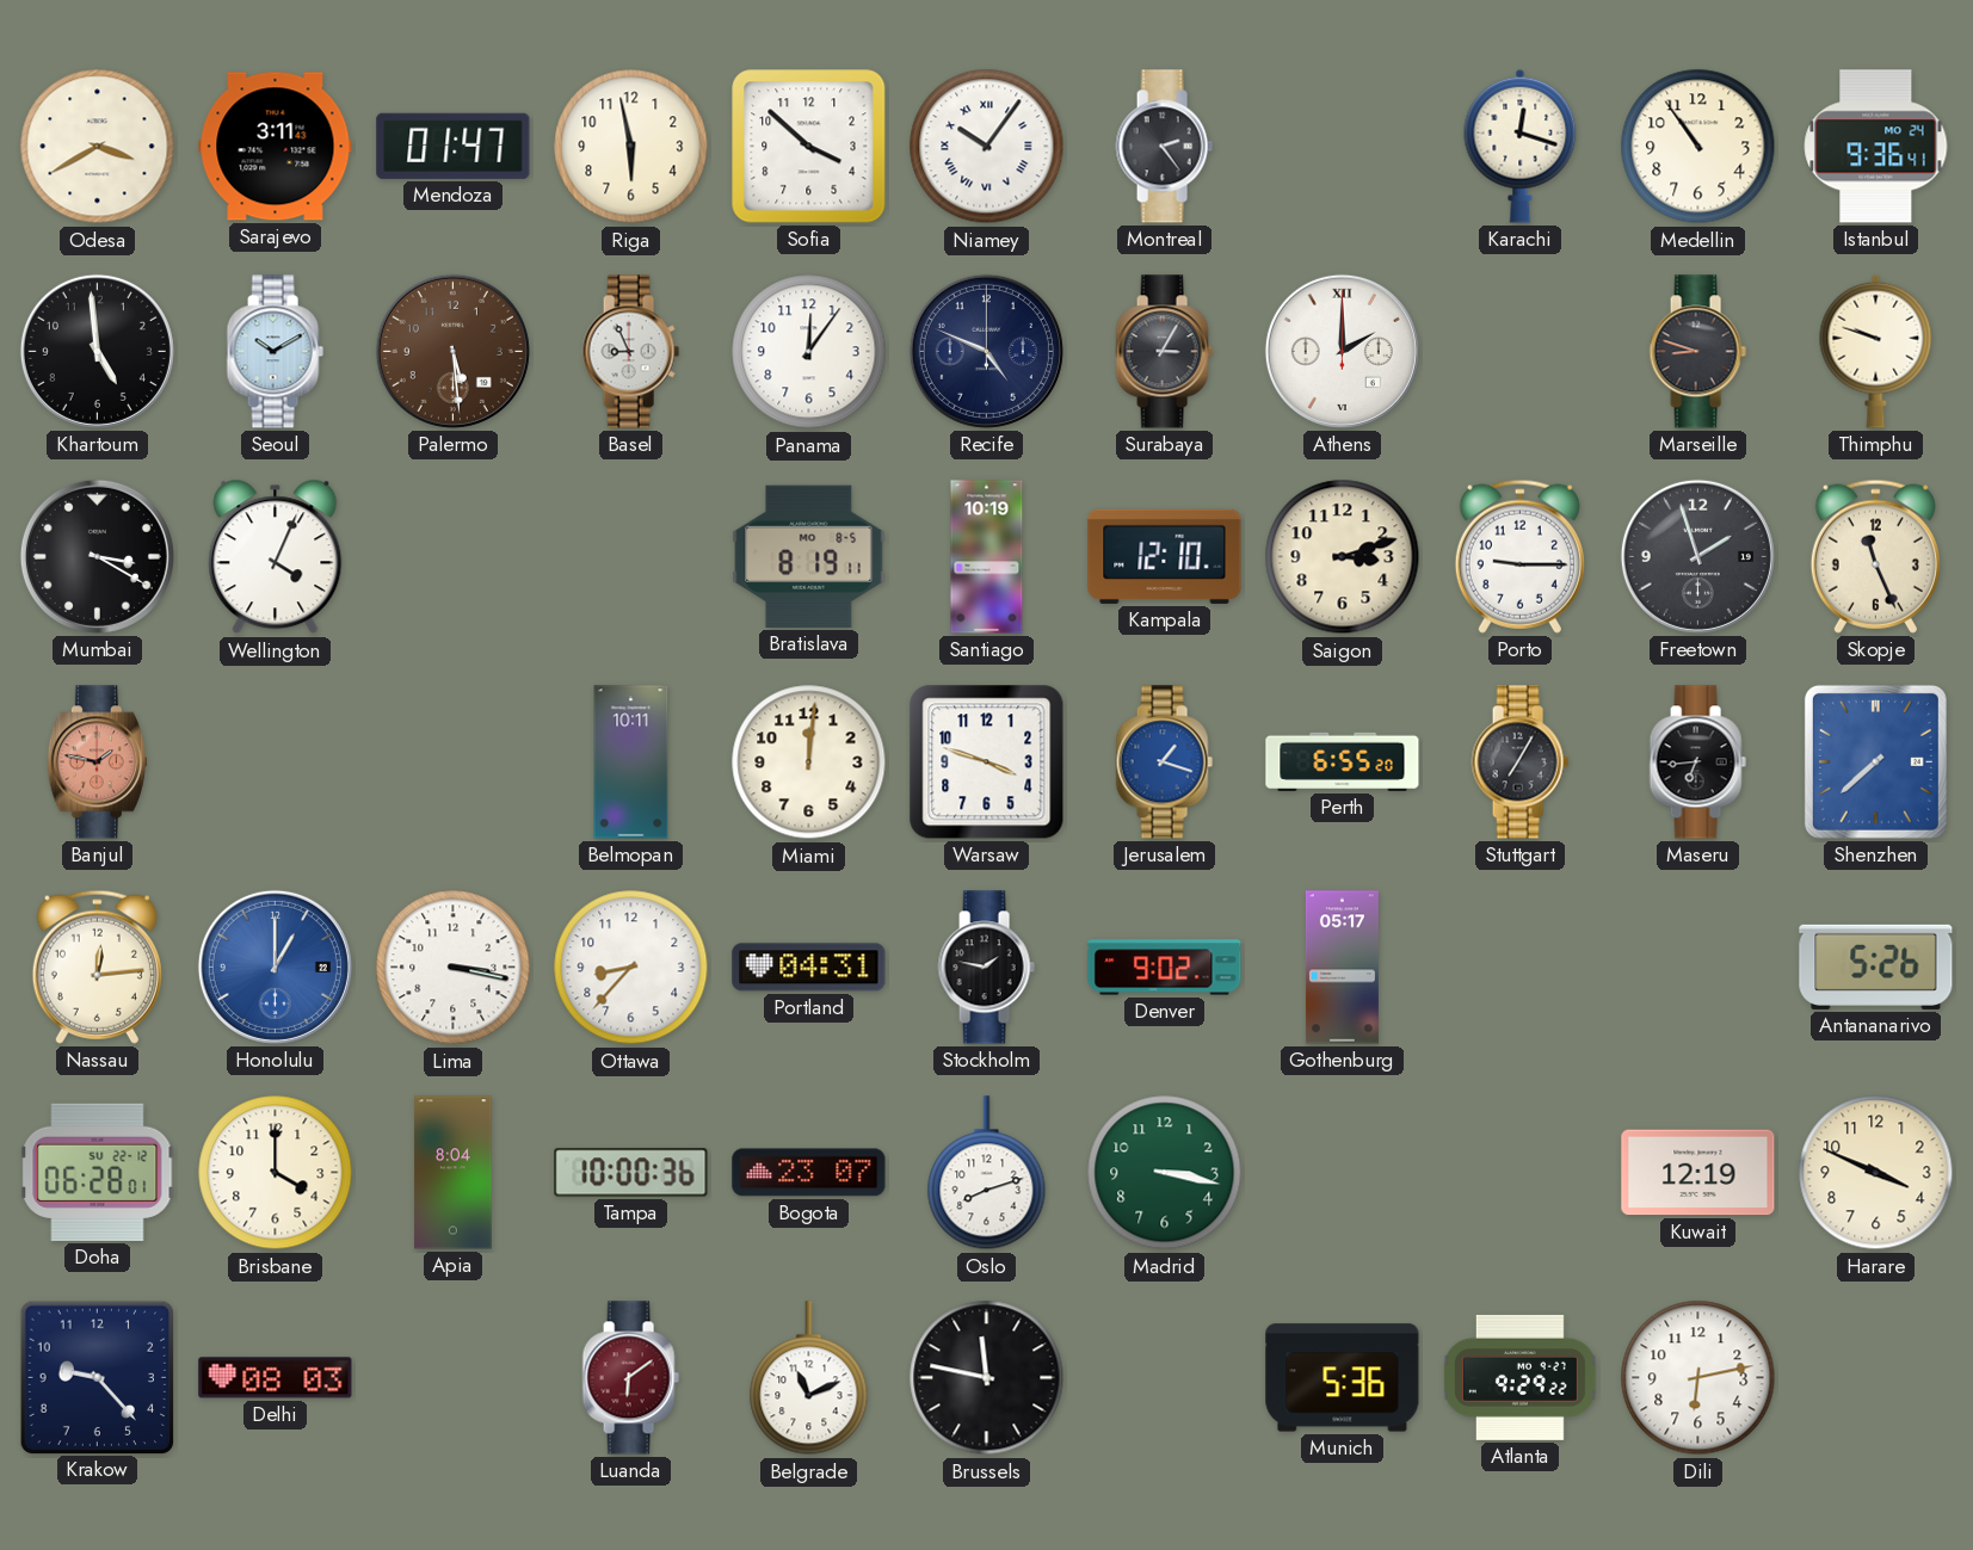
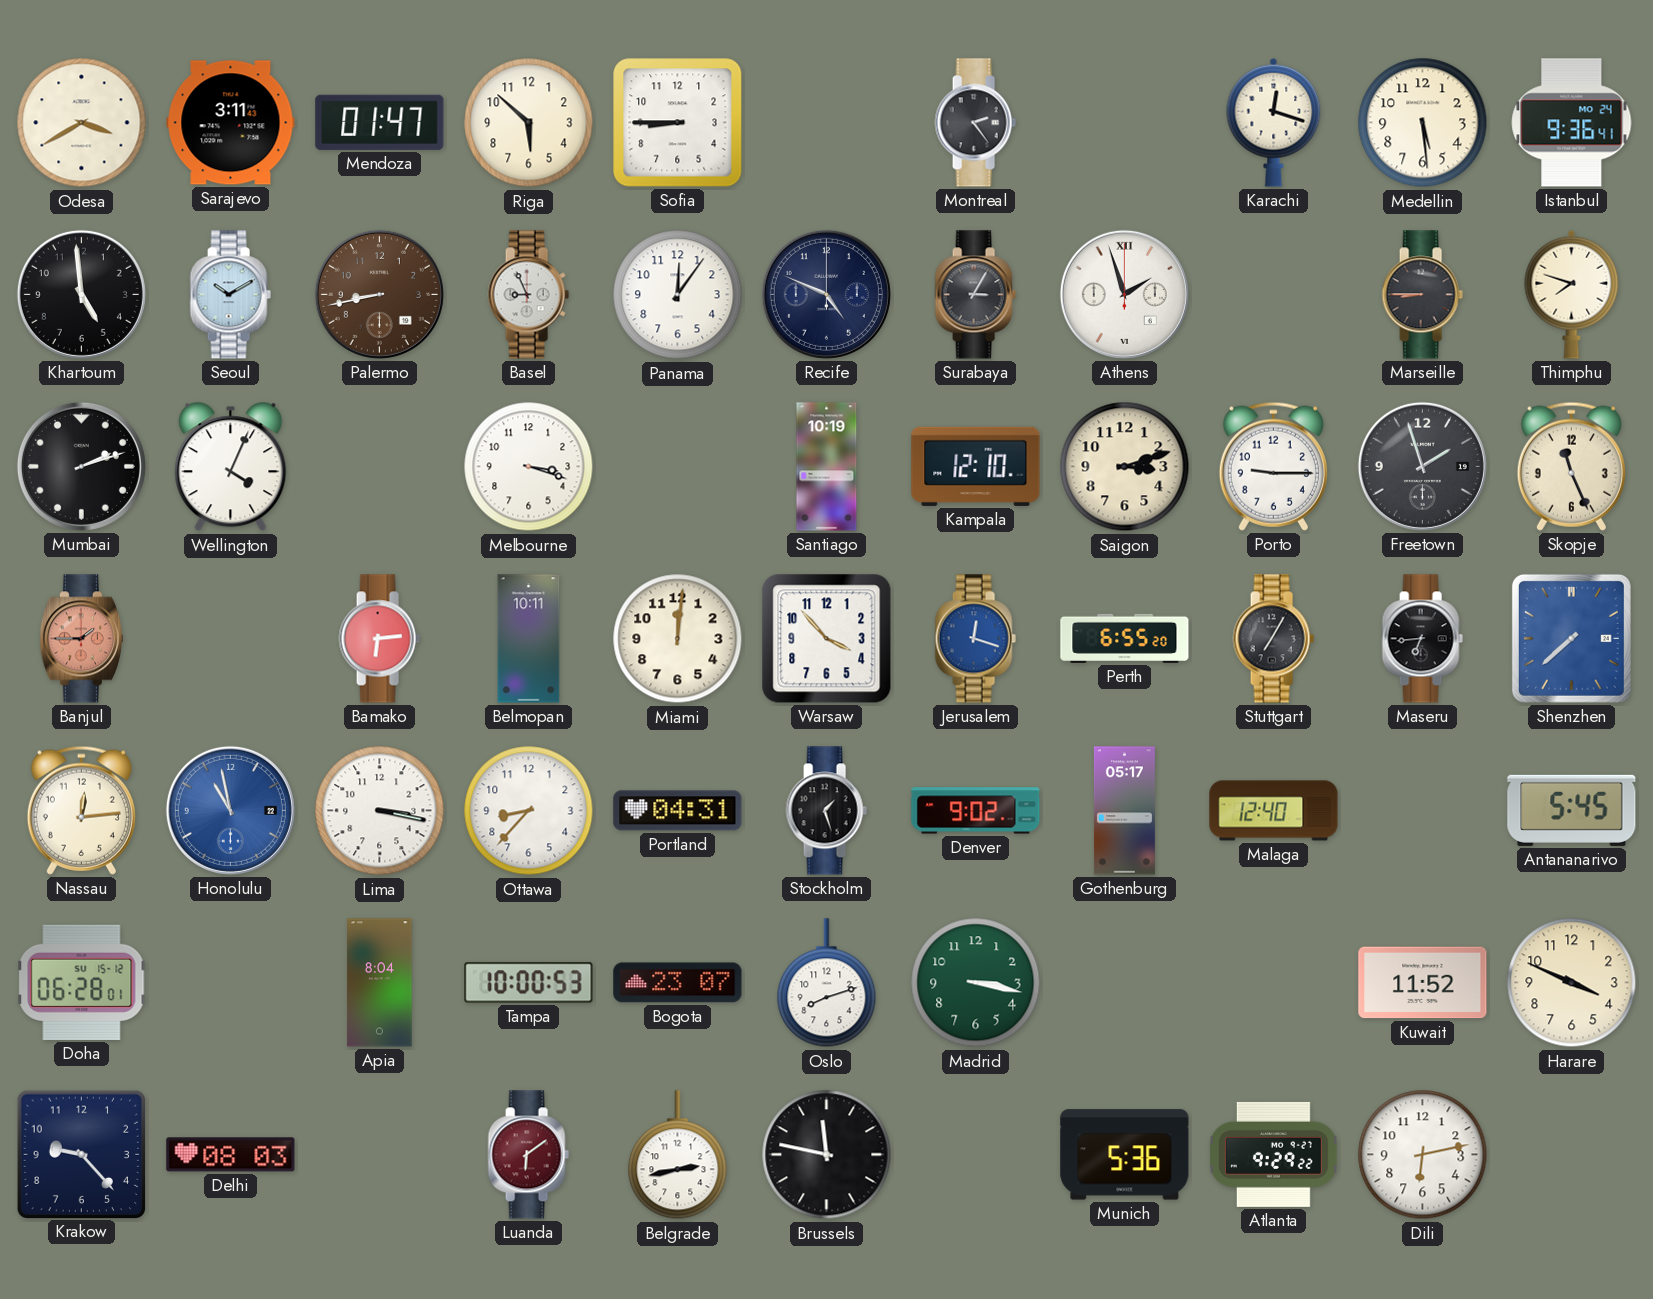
Riga: 5:58 -> 5:52
Sofia: 3:52 -> 8:45
Niamey: 10:06 -> none
Medellin: 10:54 -> 5:29
Palermo: 5:29 -> 8:43
Athens: 2:00 -> 1:57
Marseille: 8:48 -> 8:45
Thimphu: 9:48 -> 7:48
Mumbai: 3:20 -> 2:12
Melbourne: none -> 3:18
Bratislava: 8:19 -> none
Banjul: 1:47 -> 1:45
Bamako: none -> 6:14
Warsaw: 3:48 -> 3:53
Jerusalem: 1:18 -> 12:18
Honolulu: 1:00 -> 10:58
Stockholm: 1:47 -> 1:27
Malaga: none -> 12:40
Antananarivo: 5:26 -> 5:45
Doha date: SU 22-12 -> SU 15-12
Brisbane: 4:00 -> none
Tampa: 10:00:36 -> 10:00:53
Kuwait: 12:19 -> 11:52
Belgrade: 11:11 -> 2:43
